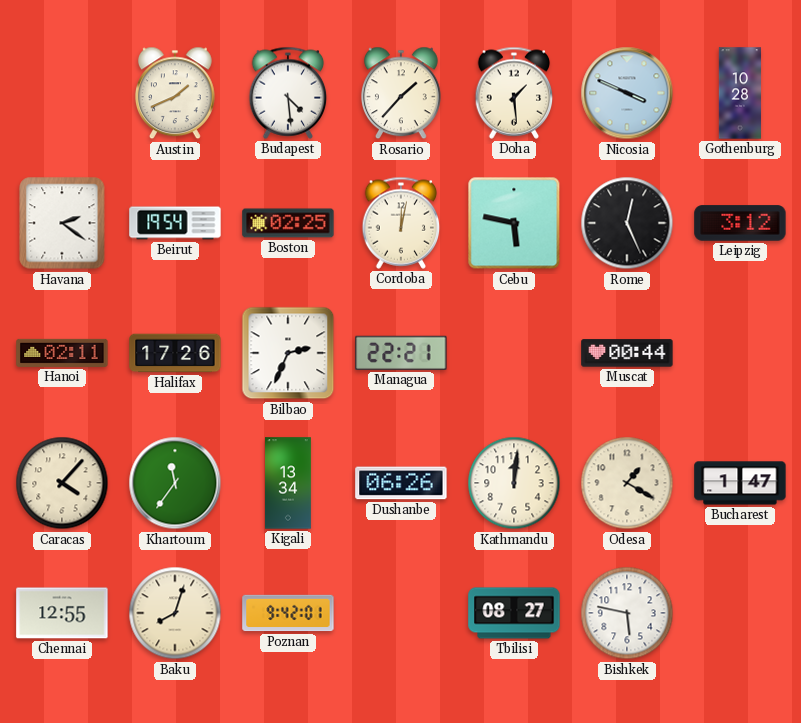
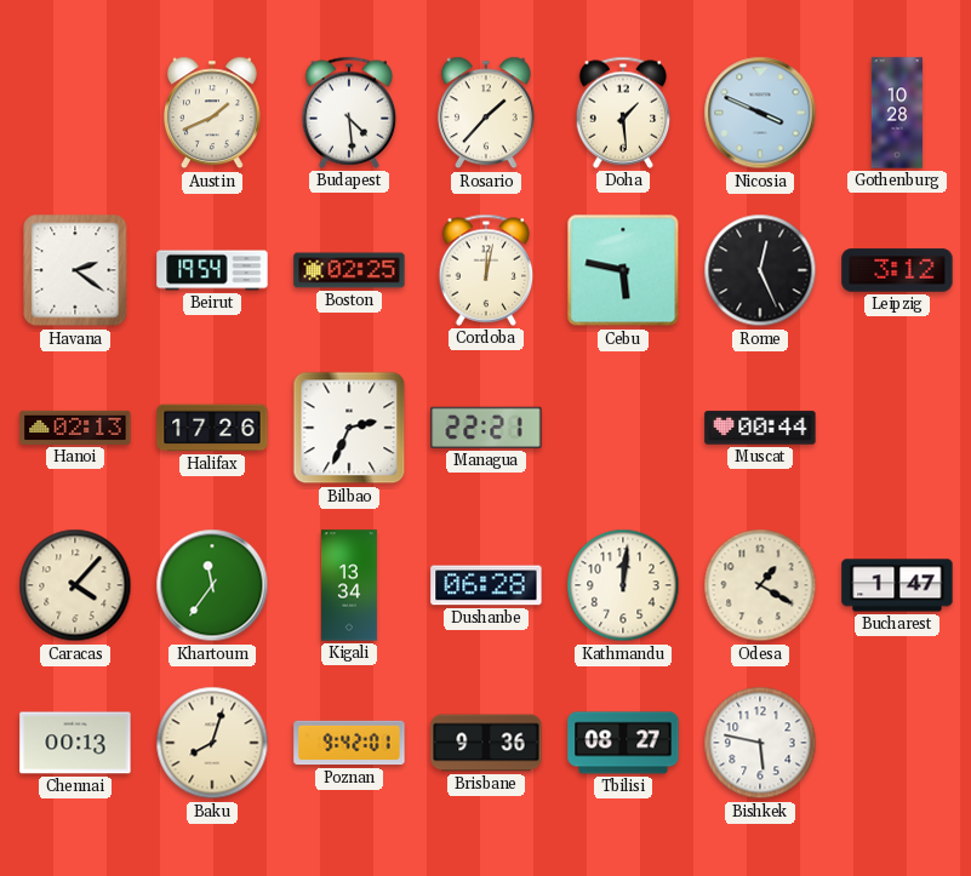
Hanoi: 02:11 -> 02:13
Dushanbe: 06:26 -> 06:28
Chennai: 12:55 -> 00:13
Brisbane: none -> 9:36
